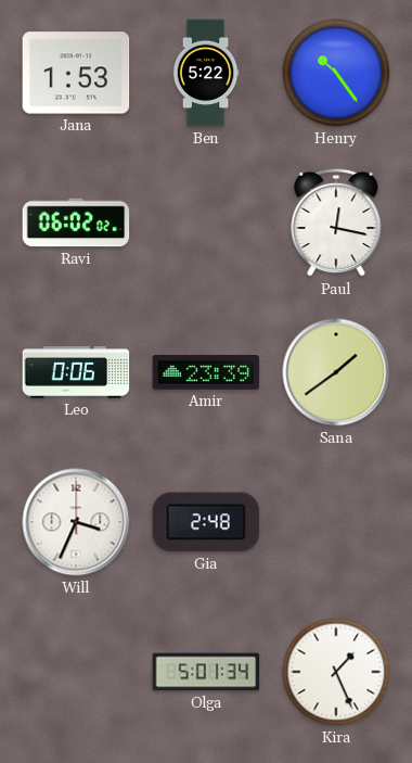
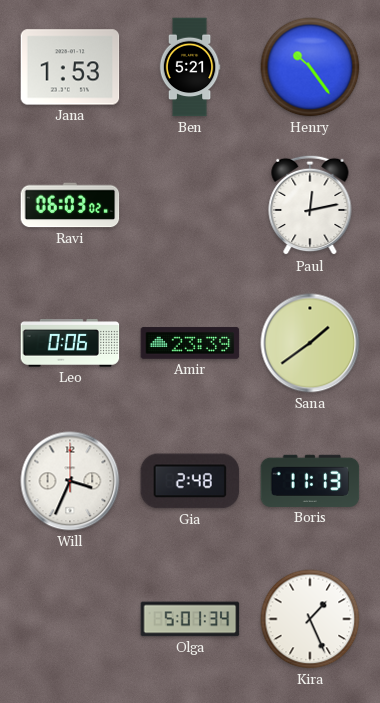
Ben: 5:22 -> 5:21
Ravi: 06:02 -> 06:03
Paul: 12:17 -> 12:13
Boris: none -> 11:13
